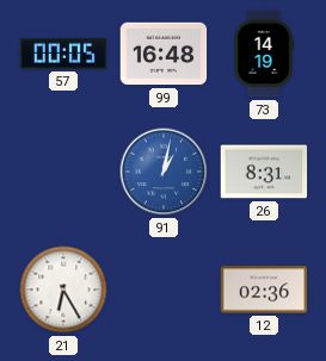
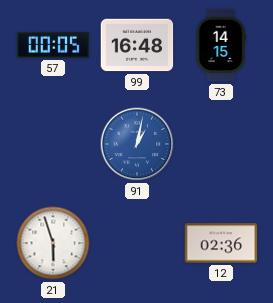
73: 14:19 -> 14:15
26: 8:31 -> none
21: 6:25 -> 5:57
